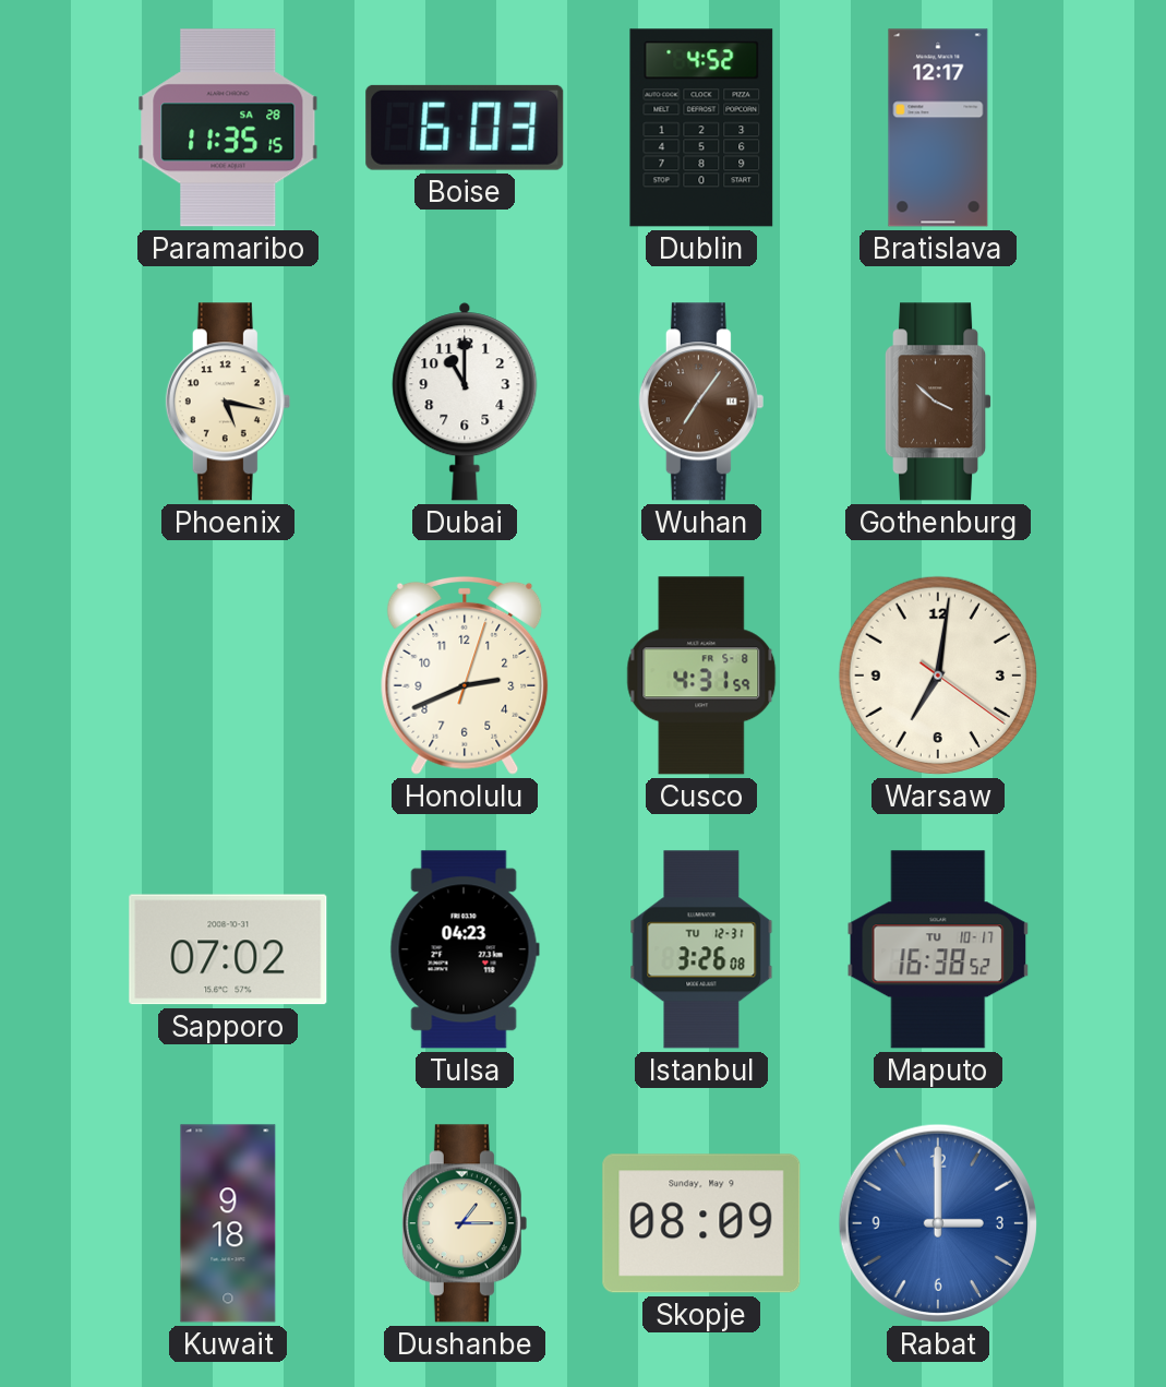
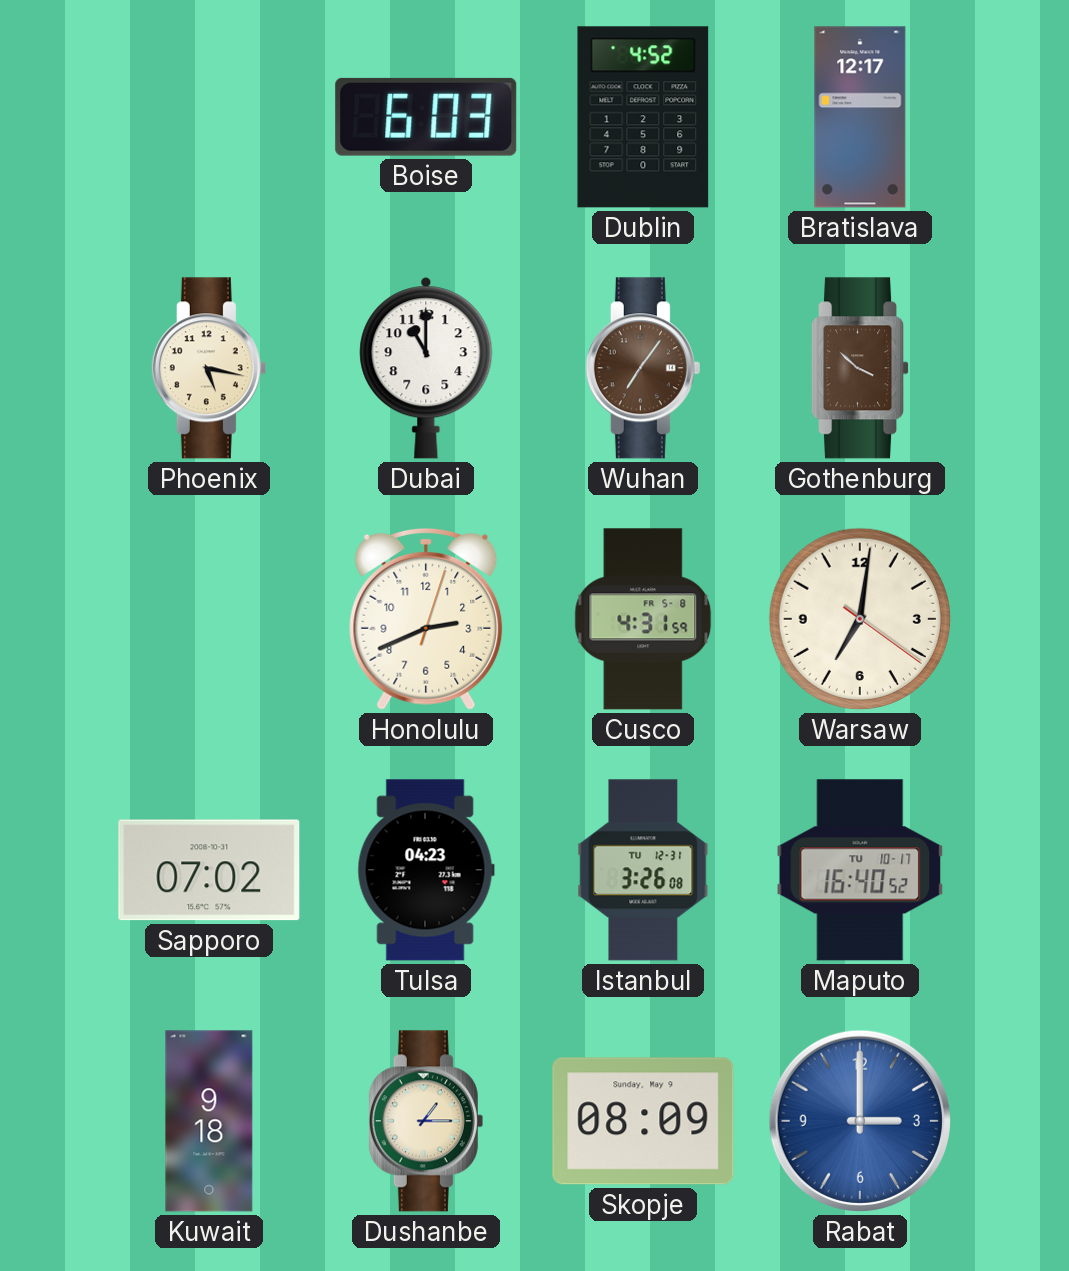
Paramaribo: 11:35 -> none
Maputo: 16:38 -> 16:40
